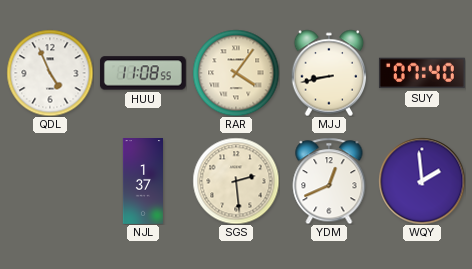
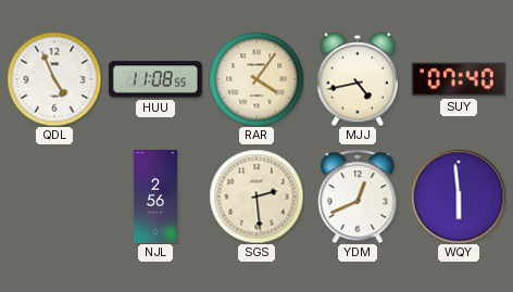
MJJ: 8:43 -> 4:43
NJL: 1:37 -> 2:56
WQY: 1:59 -> 5:59
